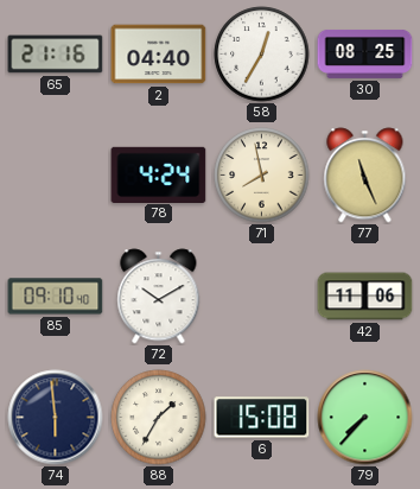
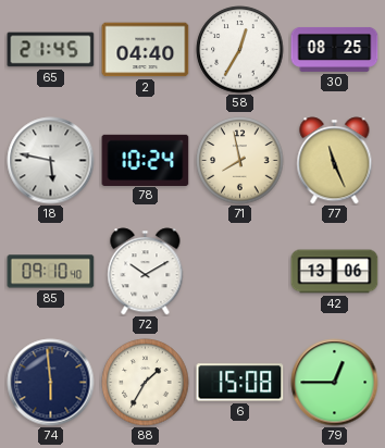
65: 21:16 -> 21:45
18: none -> 5:47
78: 4:24 -> 10:24
42: 11:06 -> 13:06
79: 7:37 -> 12:45
